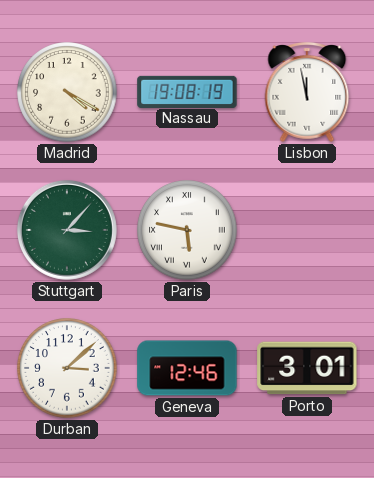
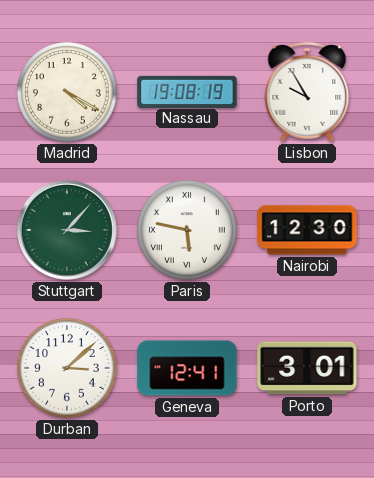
Lisbon: 11:58 -> 9:55
Nairobi: none -> 12:30
Geneva: 12:46 -> 12:41
